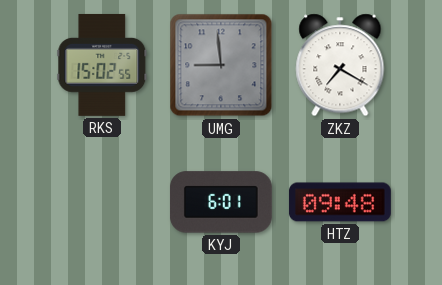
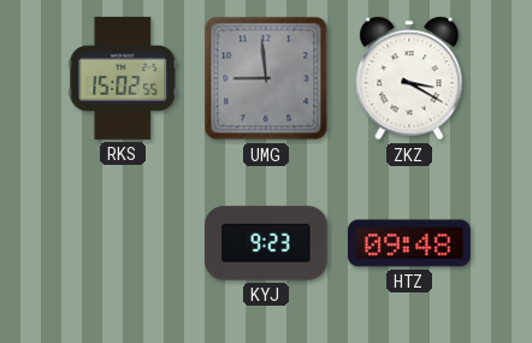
ZKZ: 7:20 -> 3:20
KYJ: 6:01 -> 9:23
